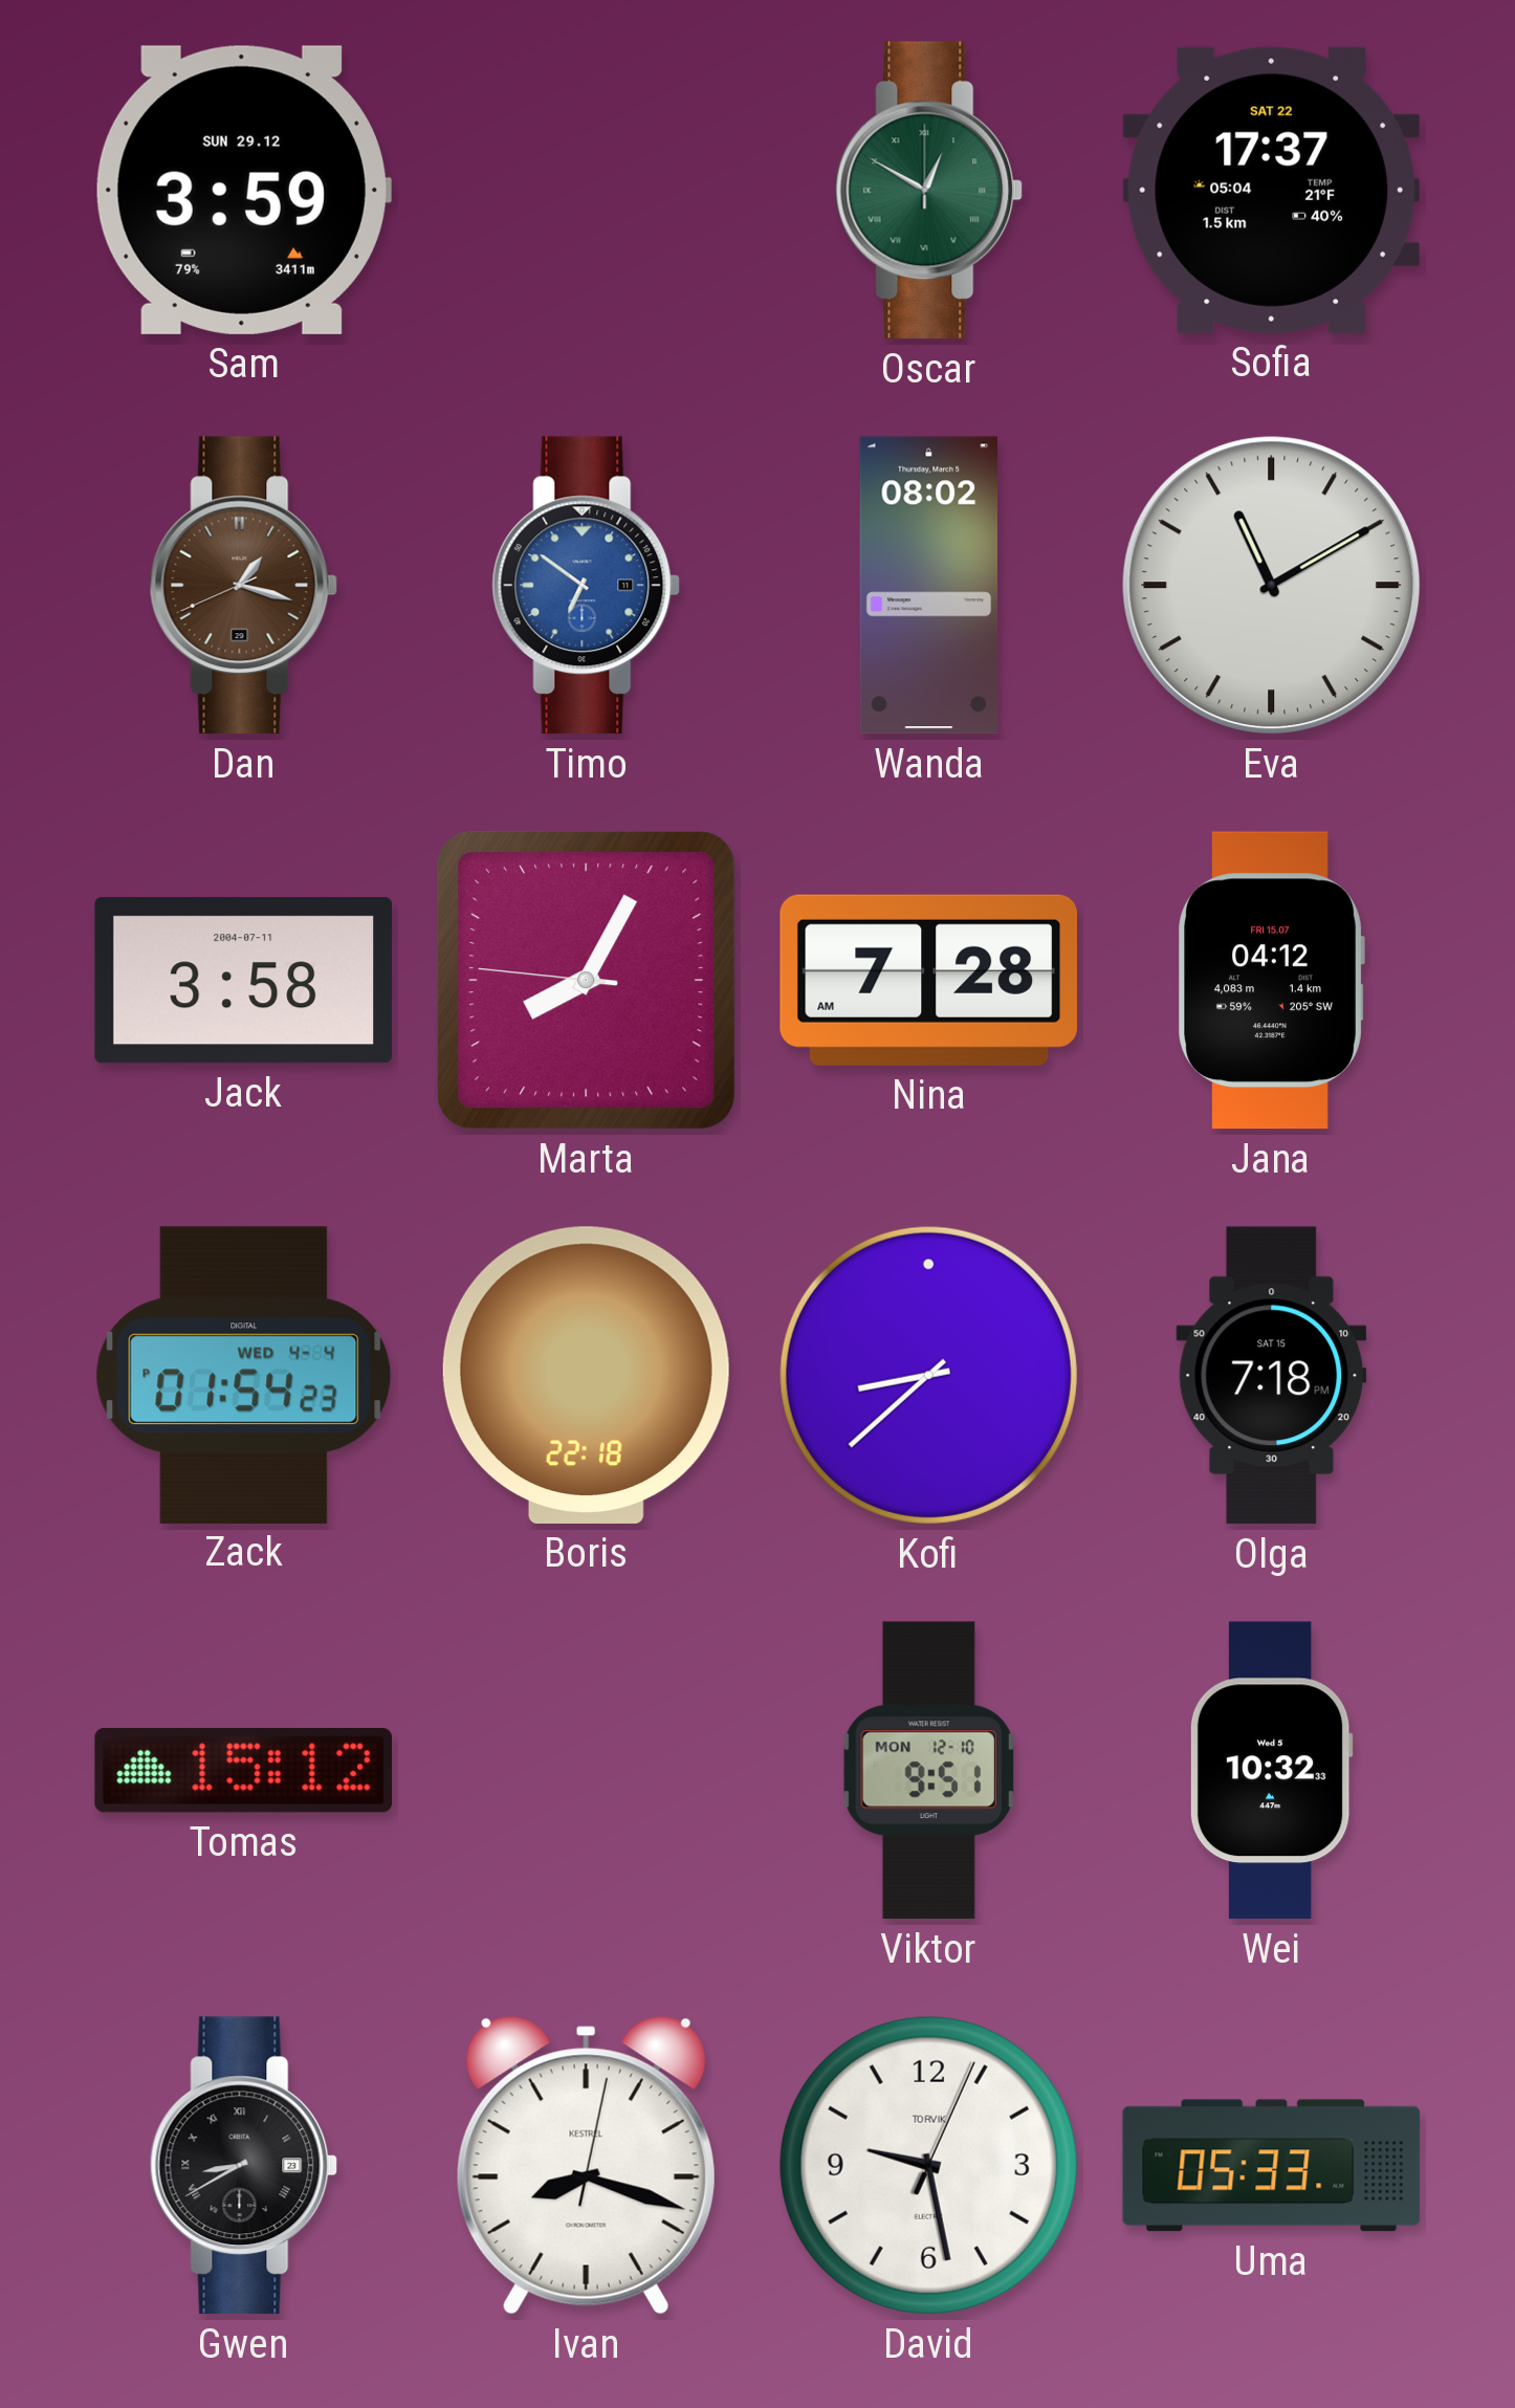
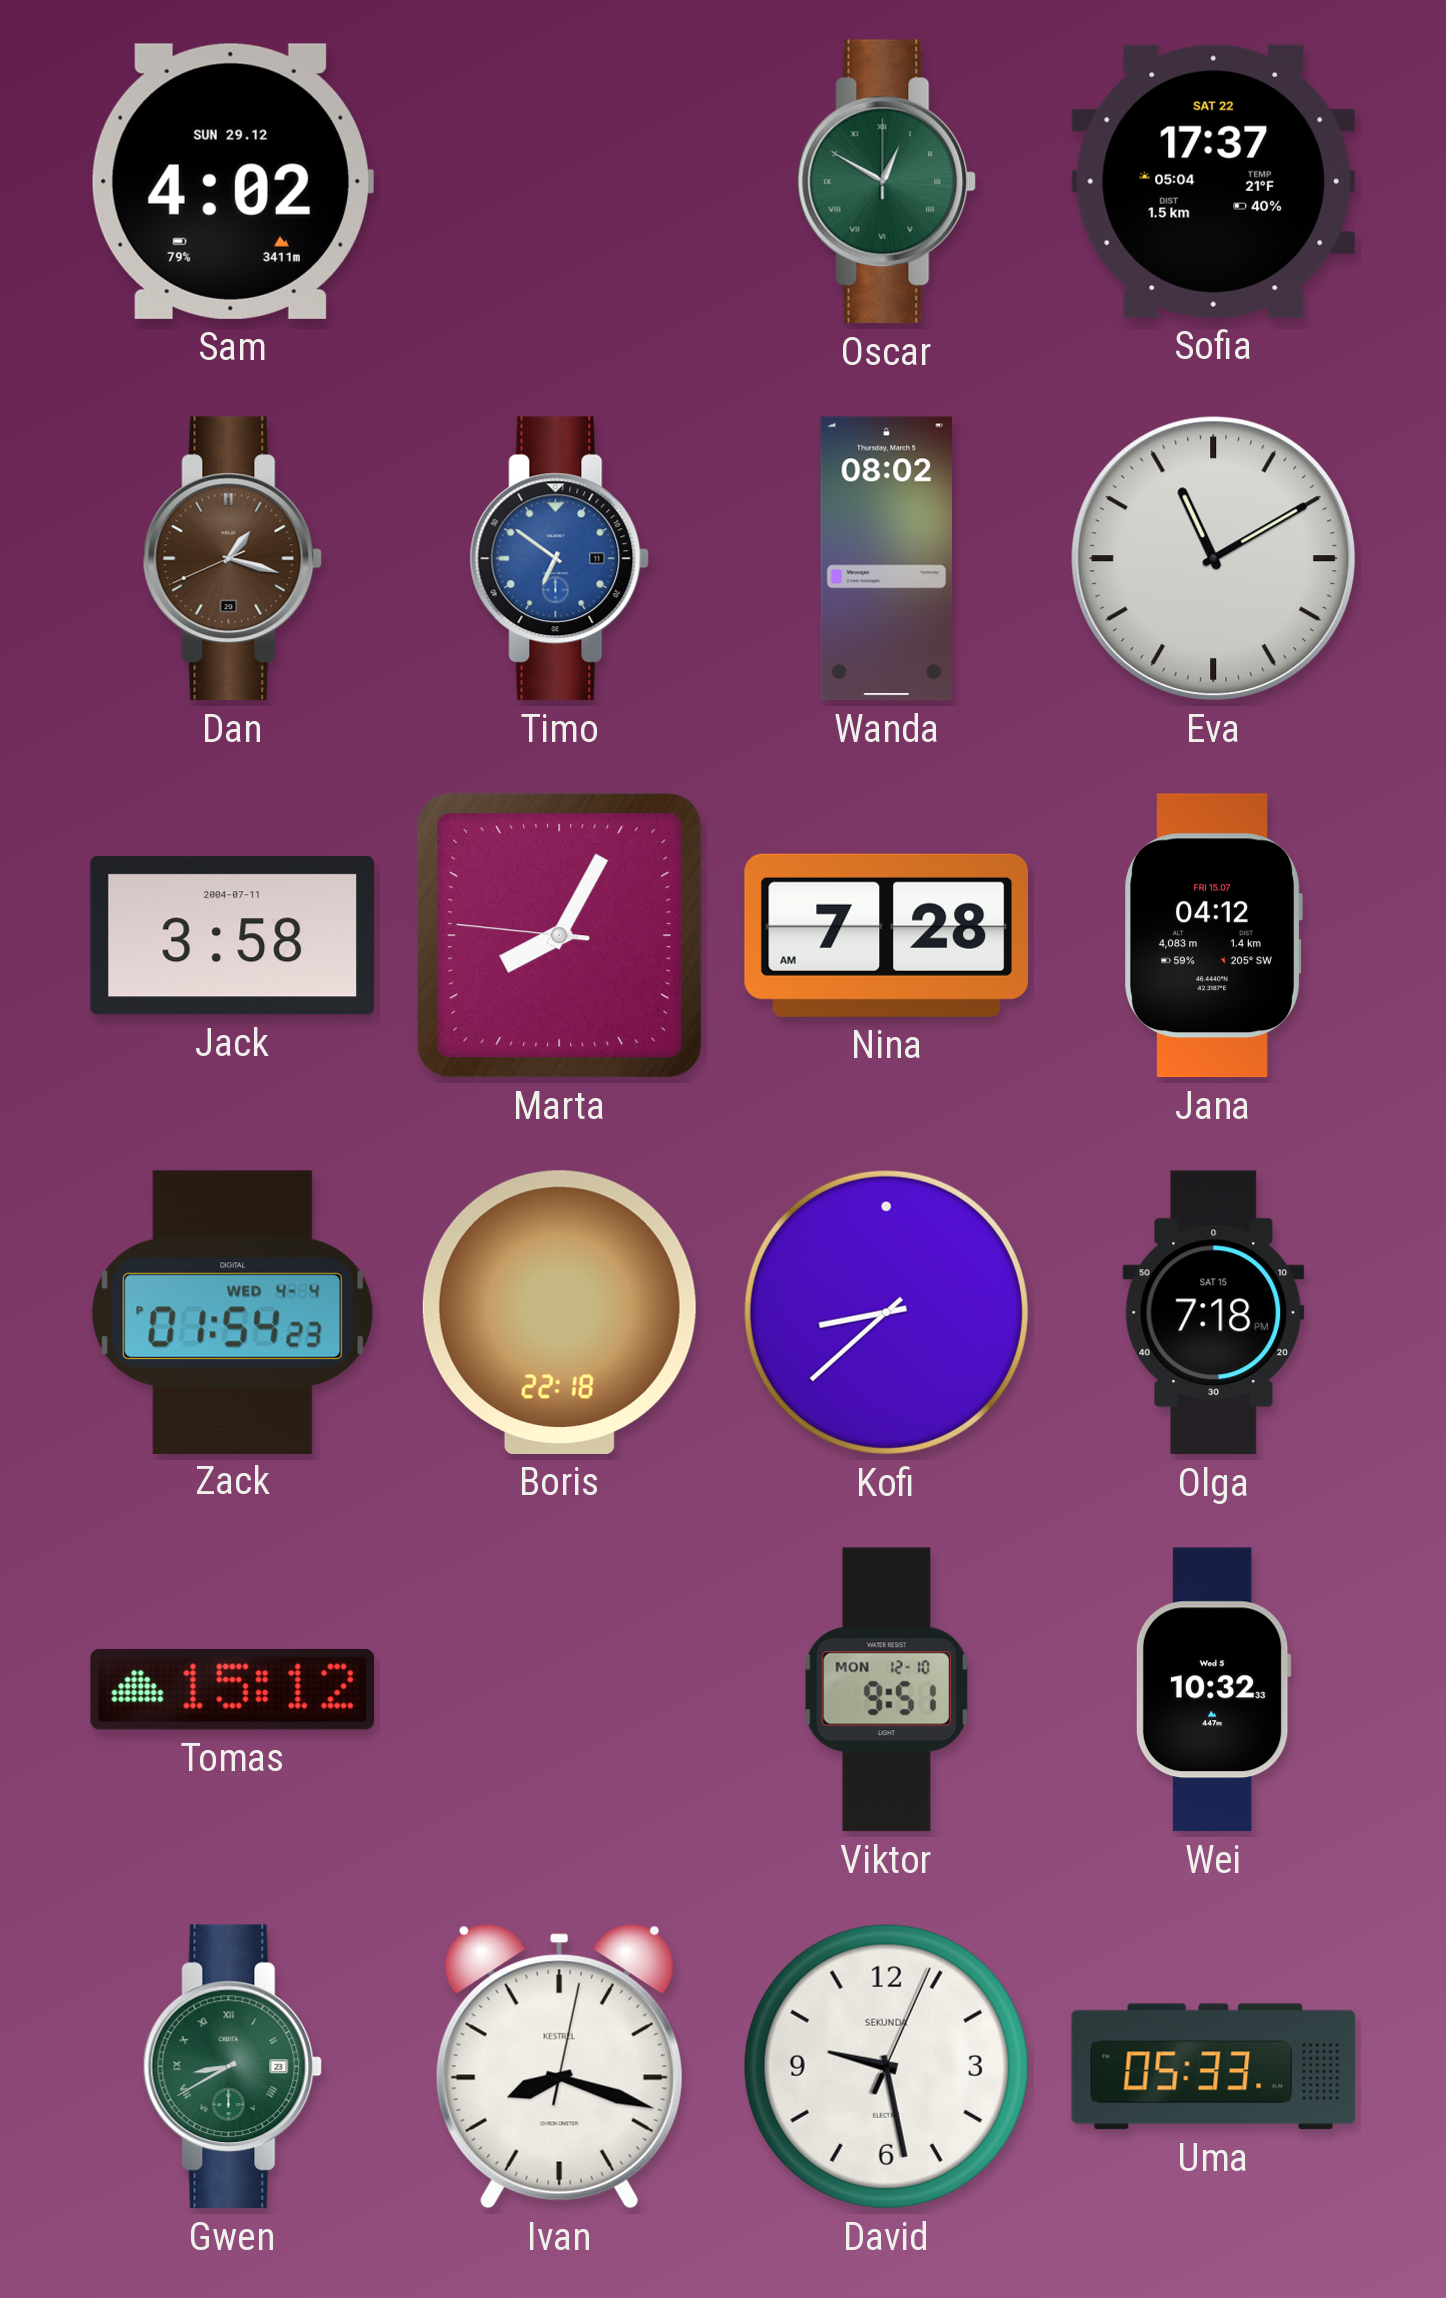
Sam: 3:59 -> 4:02
Gwen dial: black -> green
David brand: TORVIK -> SEKUNDA
